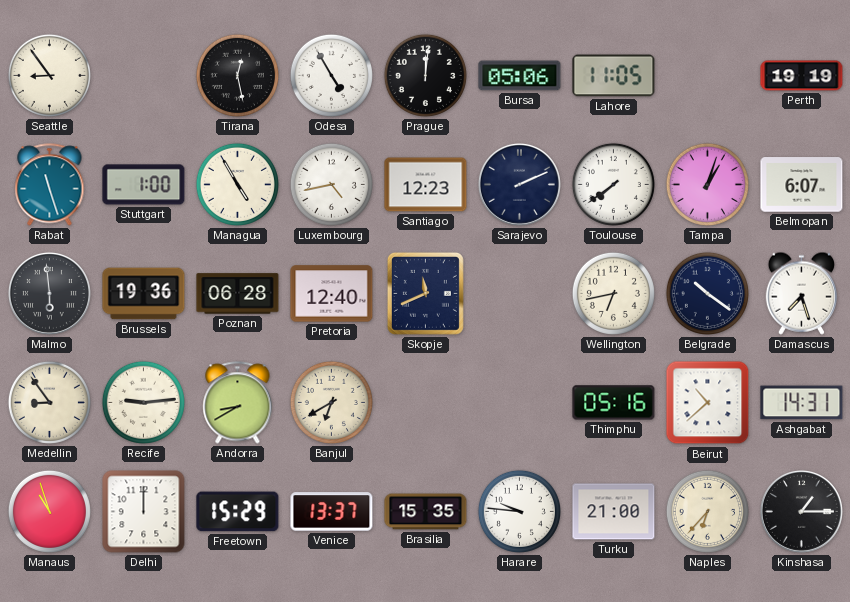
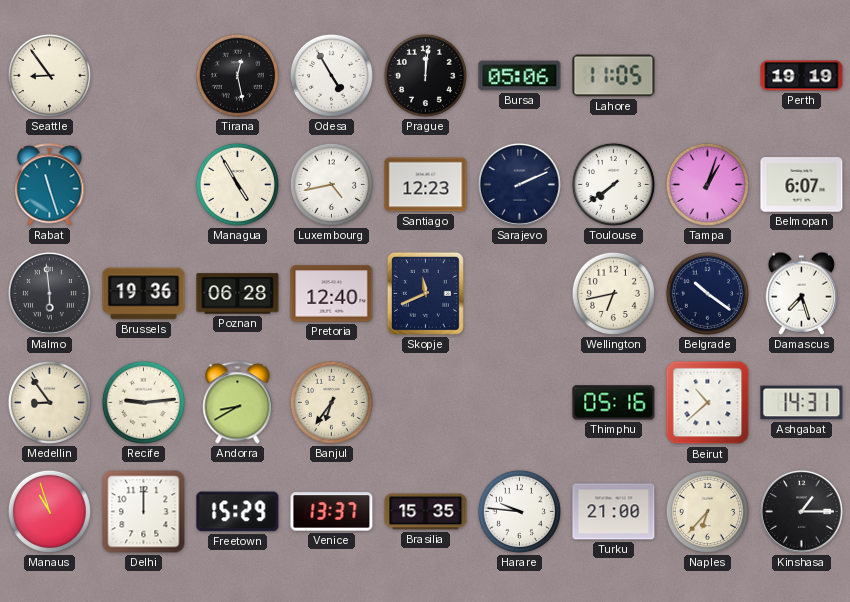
Stuttgart: 1:00 -> none
Banjul: 6:40 -> 6:36
